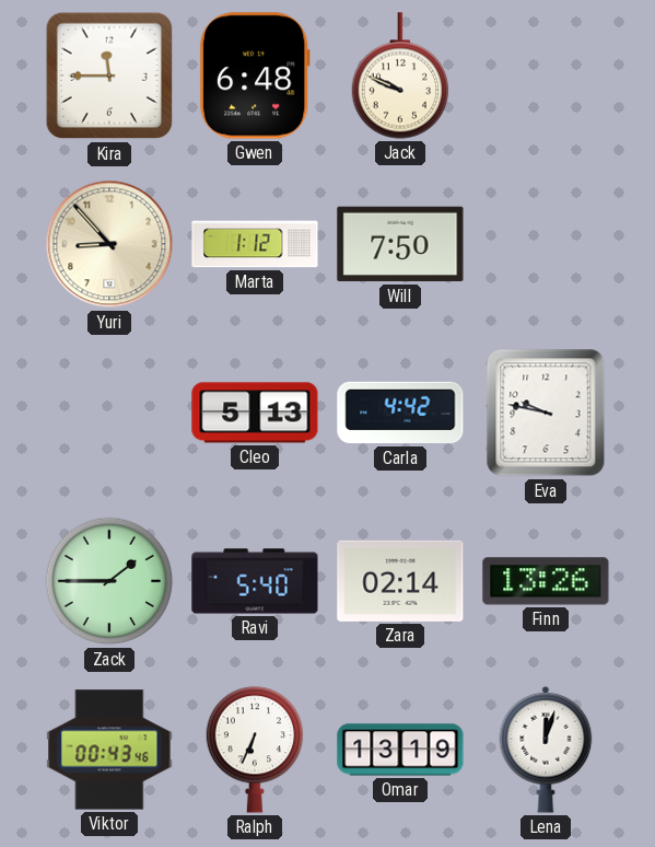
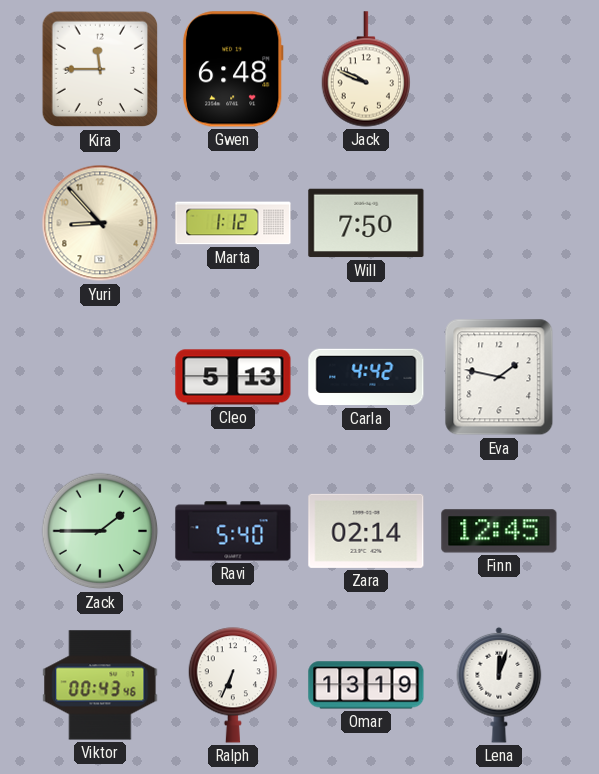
Eva: 9:47 -> 1:47
Finn: 13:26 -> 12:45
